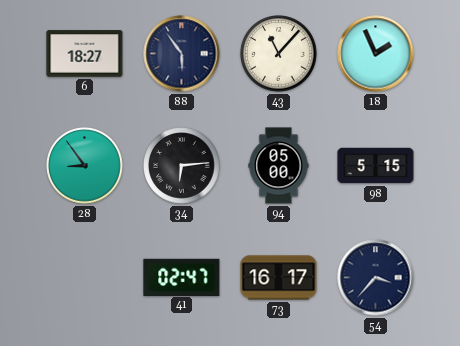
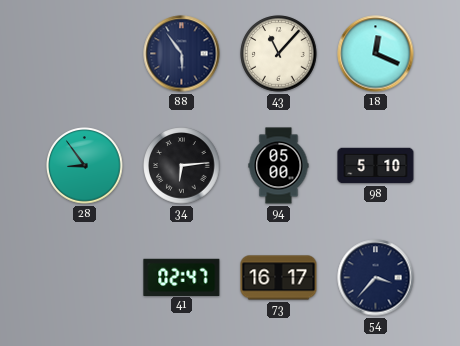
6: 18:27 -> none
18: 1:56 -> 12:19
98: 5:15 -> 5:10
